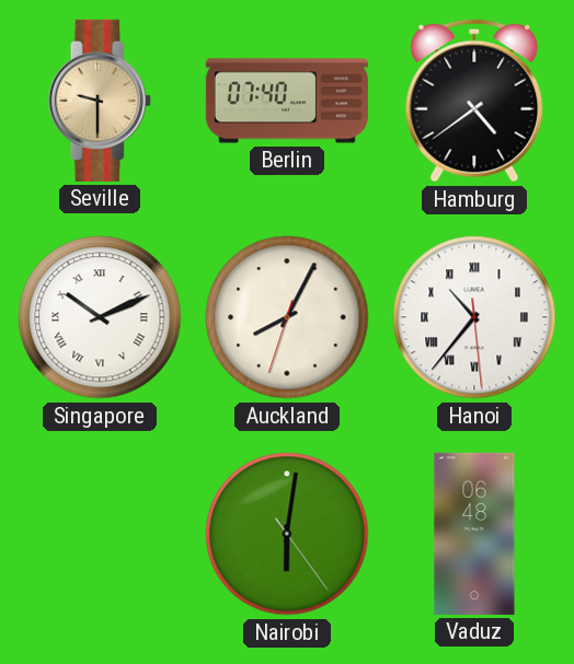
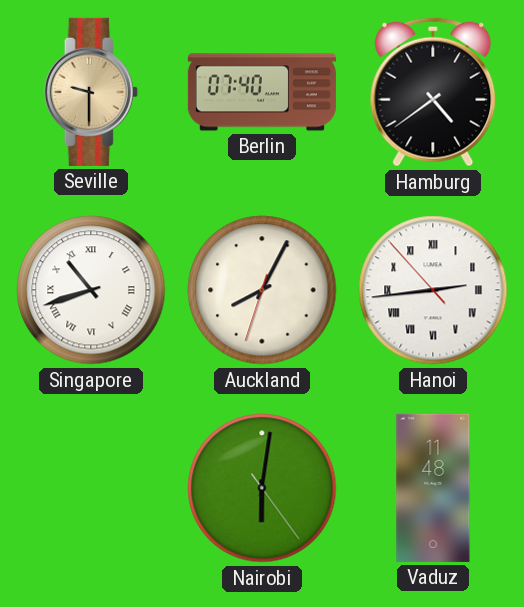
Singapore: 10:11 -> 10:42
Hanoi: 10:36 -> 2:43
Vaduz: 06:48 -> 11:48
